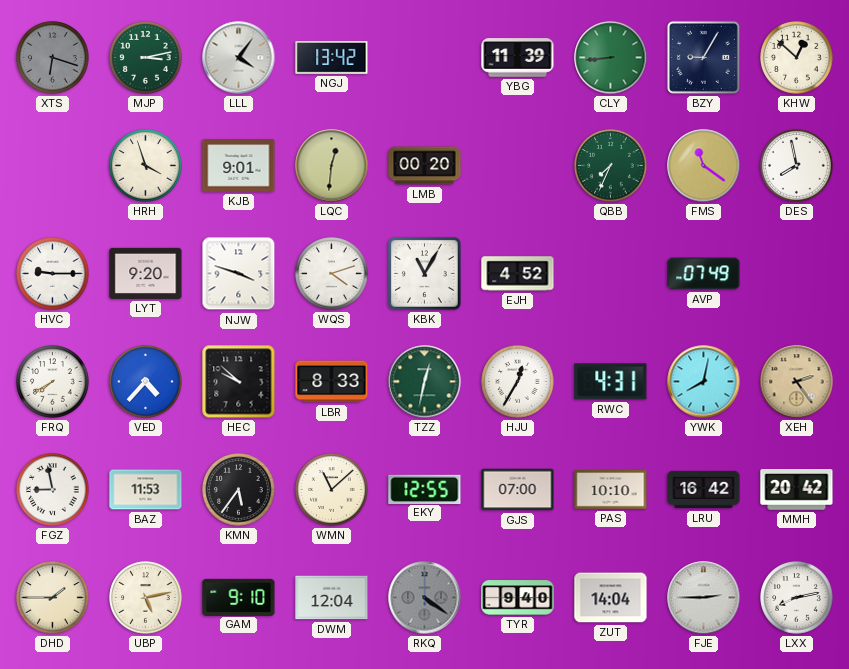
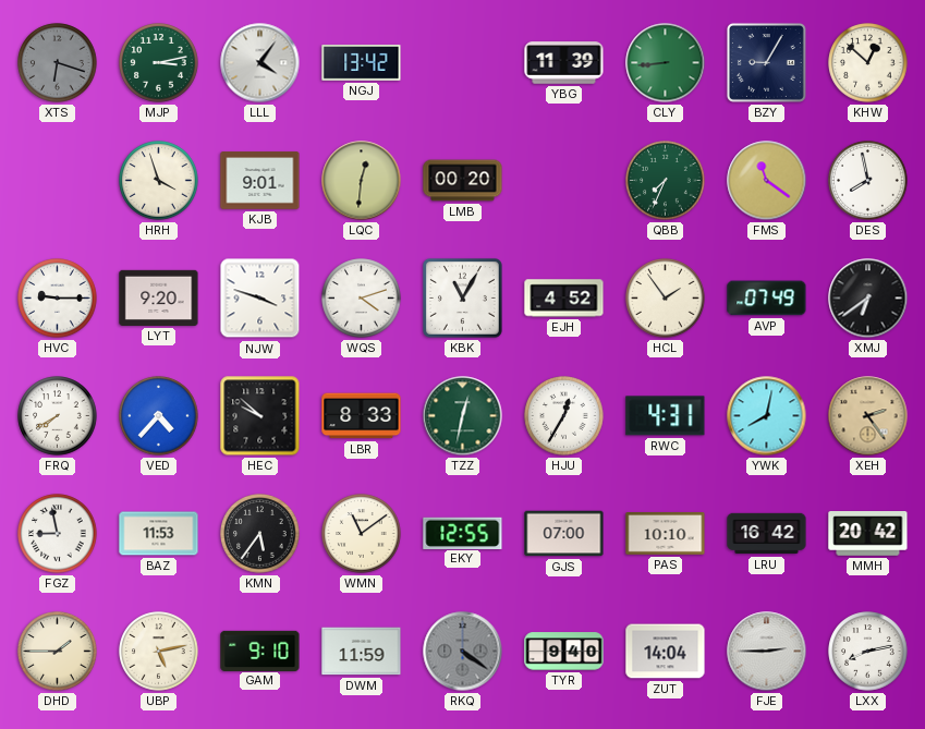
HCL: none -> 1:54
XMJ: none -> 6:39
WMN: 11:08 -> 11:09
DWM: 12:04 -> 11:59
